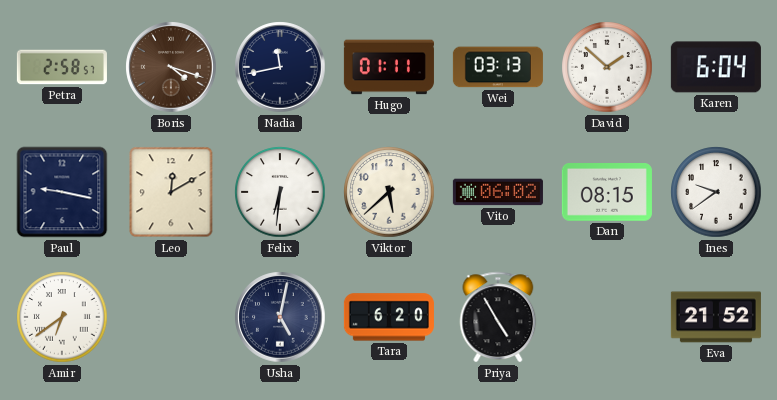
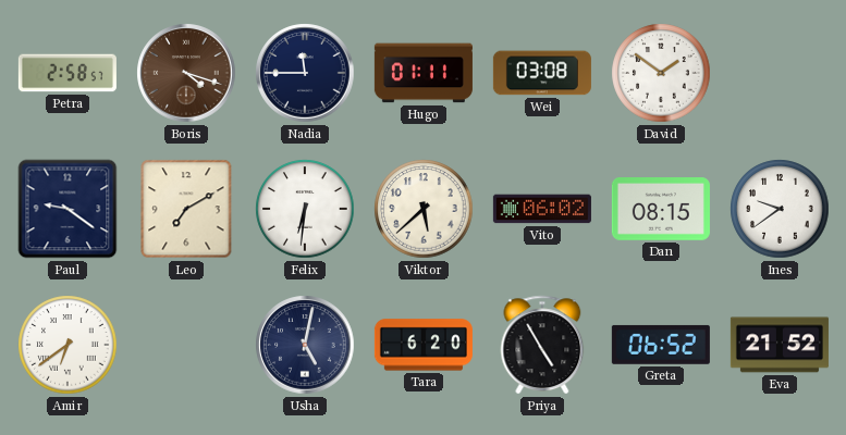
Nadia: 11:43 -> 11:45
Wei: 03:13 -> 03:08
David: 1:52 -> 1:51
Karen: 6:04 -> none
Paul: 9:17 -> 9:21
Leo: 12:10 -> 7:10
Greta: none -> 06:52
